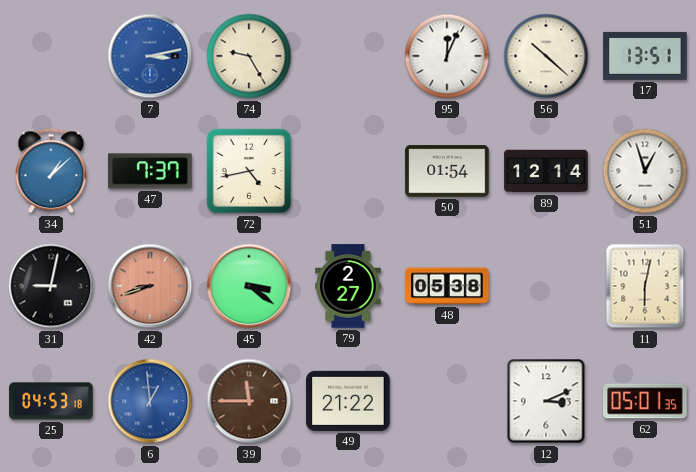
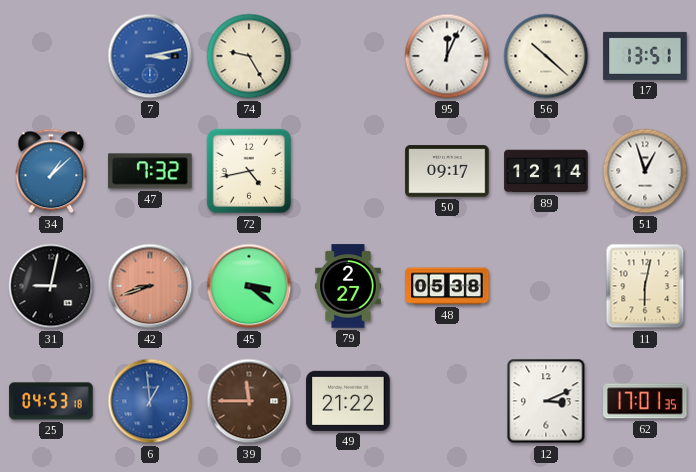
47: 7:37 -> 7:32
50: 01:54 -> 09:17
62: 05:01 -> 17:01
